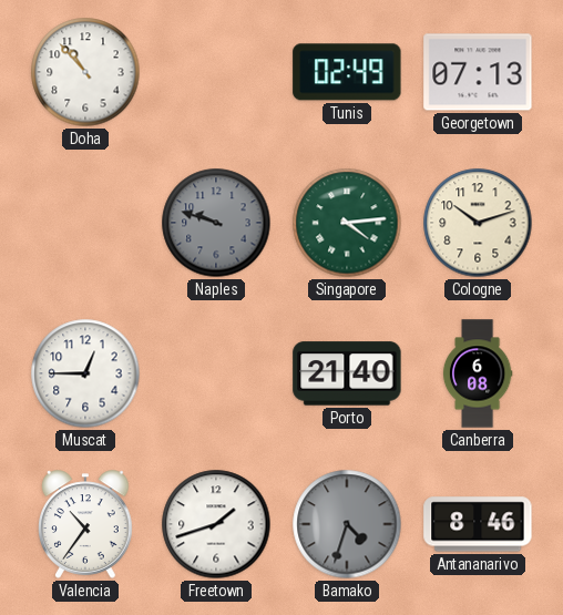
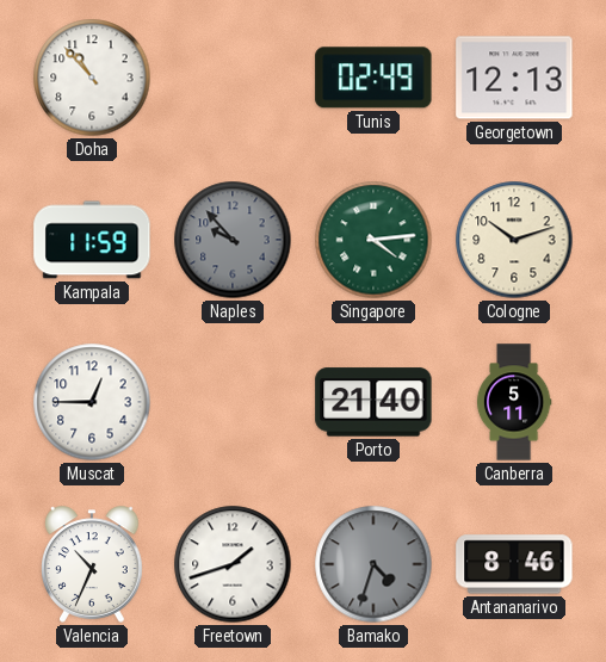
Georgetown: 07:13 -> 12:13
Kampala: none -> 11:59
Naples: 9:48 -> 9:53
Canberra: 6:08 -> 5:11
Valencia: 10:36 -> 10:34
